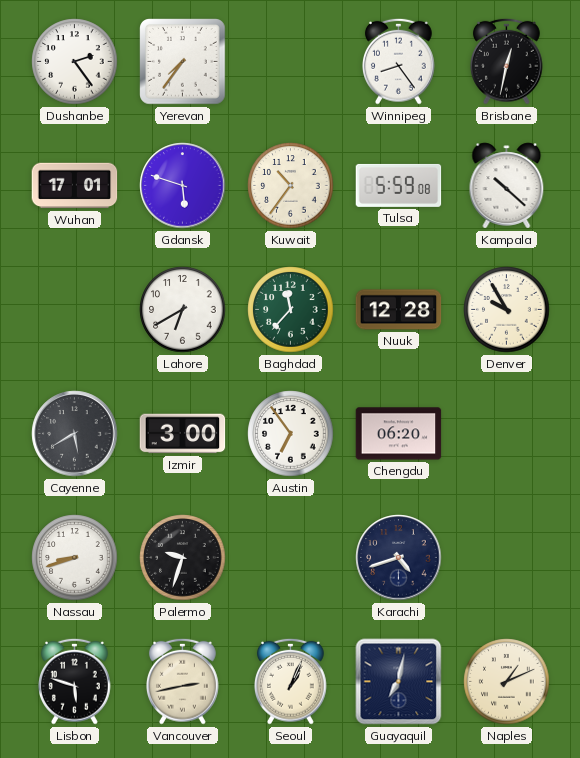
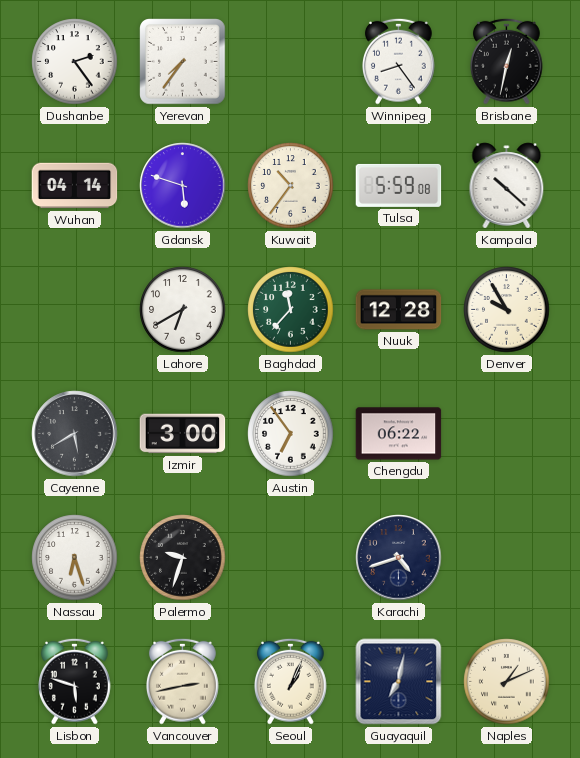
Wuhan: 17:01 -> 04:14
Chengdu: 06:20 -> 06:22
Nassau: 8:42 -> 6:27
